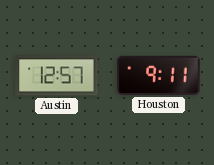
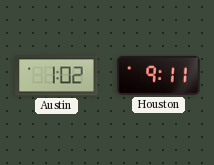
Austin: 12:57 -> 1:02
